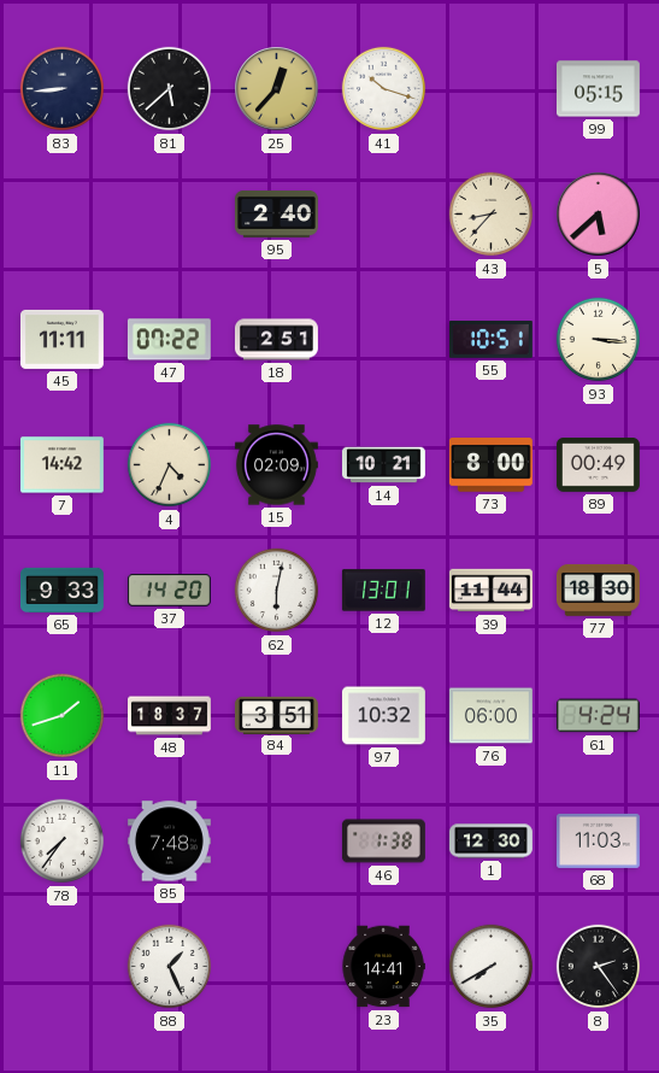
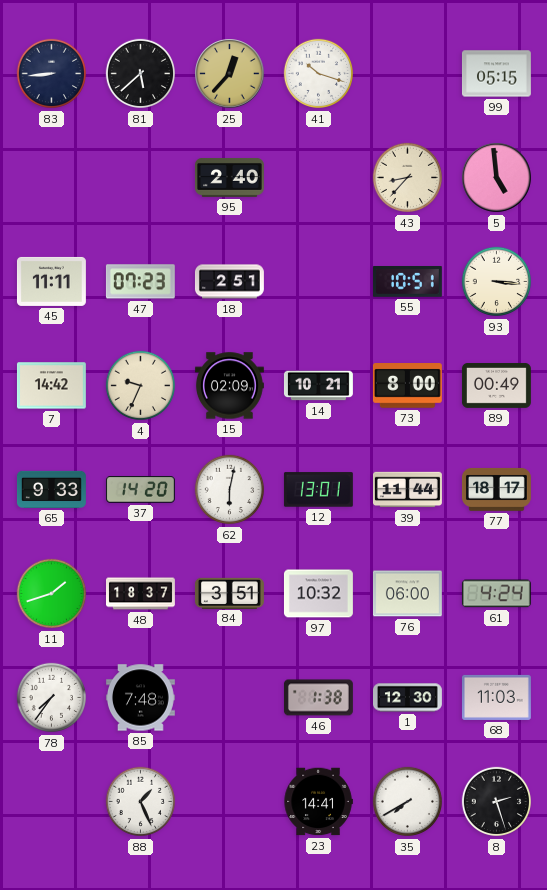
5: 5:38 -> 4:59
47: 07:22 -> 07:23
4: 4:34 -> 9:34
77: 18:30 -> 18:17
8: 2:24 -> 2:27
